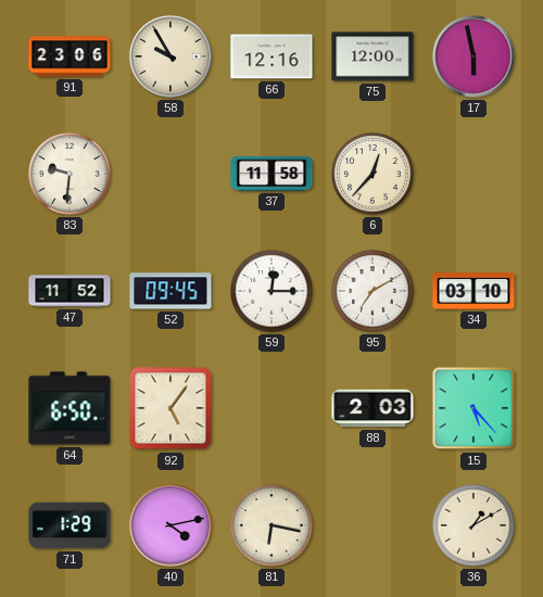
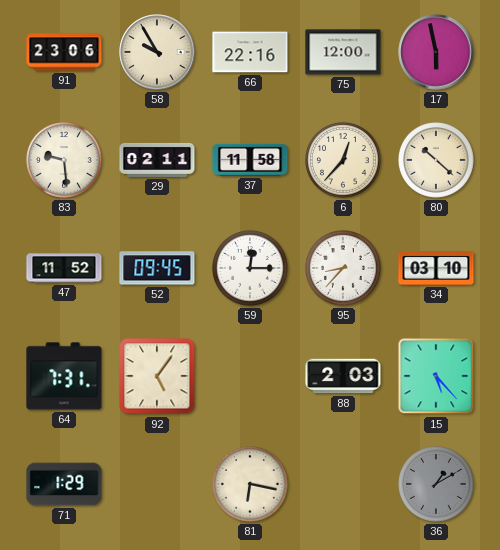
66: 12:16 -> 22:16
83: 9:31 -> 9:29
29: none -> 02:11
80: none -> 10:22
95: 7:10 -> 8:37
64: 6:50 -> 7:31
40: 4:13 -> none
36 dial: cream -> grey
